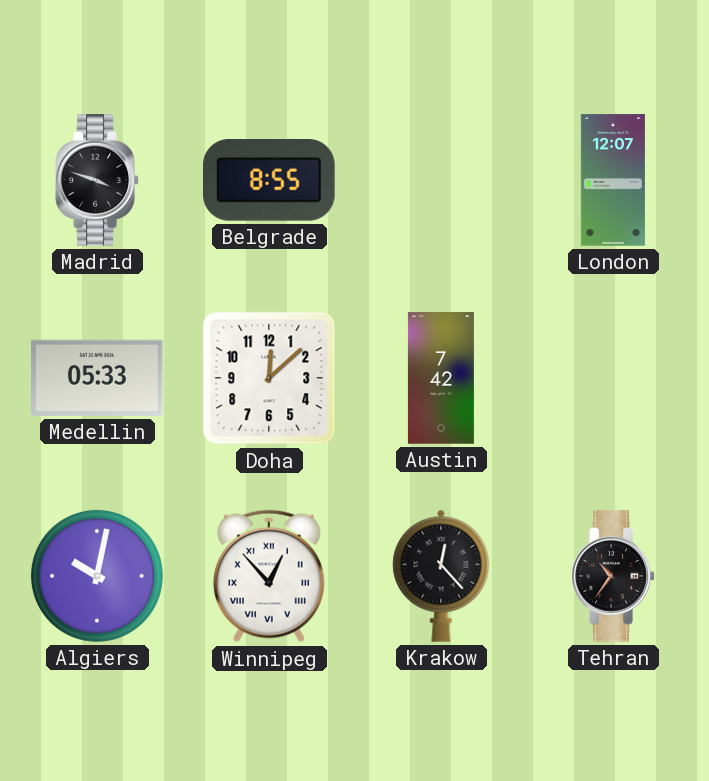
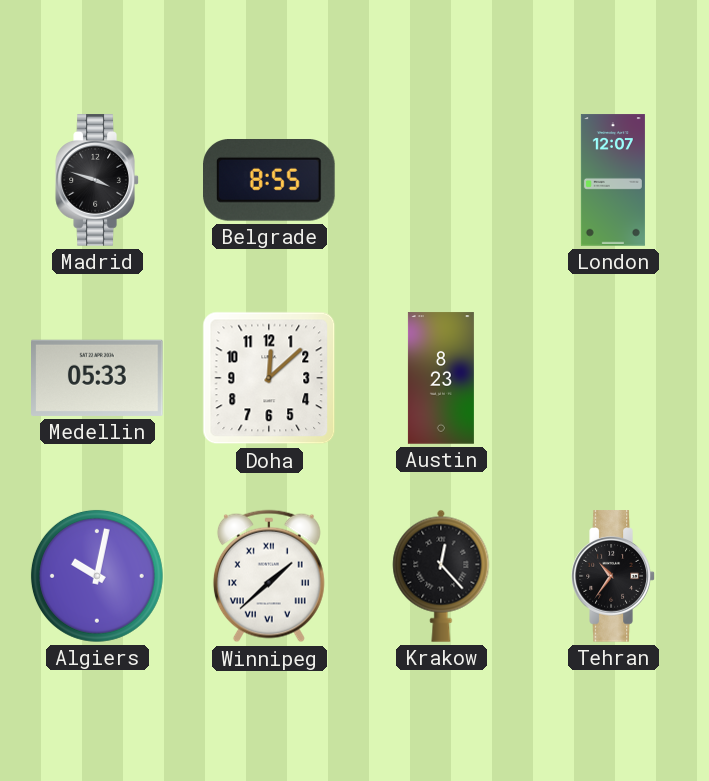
Austin: 7:42 -> 8:23
Winnipeg: 12:53 -> 1:38
